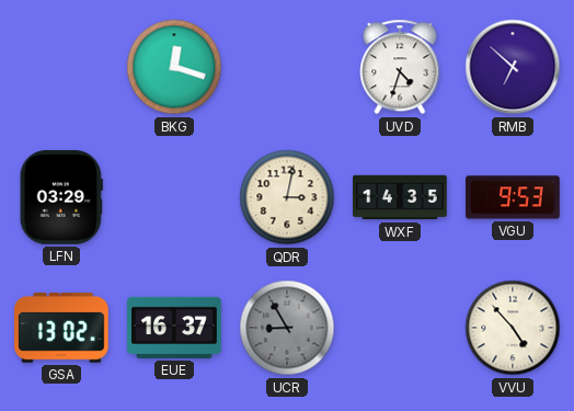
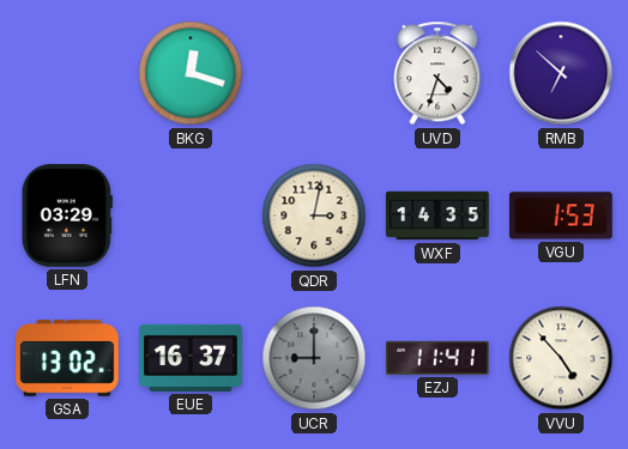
VGU: 9:53 -> 1:53
UCR: 8:55 -> 9:00
EZJ: none -> 11:41
